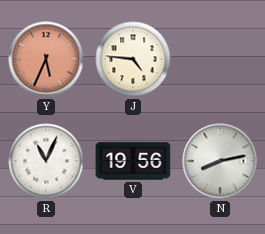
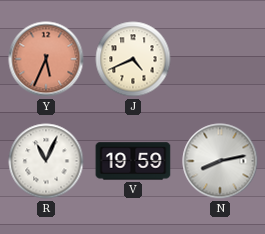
J: 4:46 -> 4:41
V: 19:56 -> 19:59
